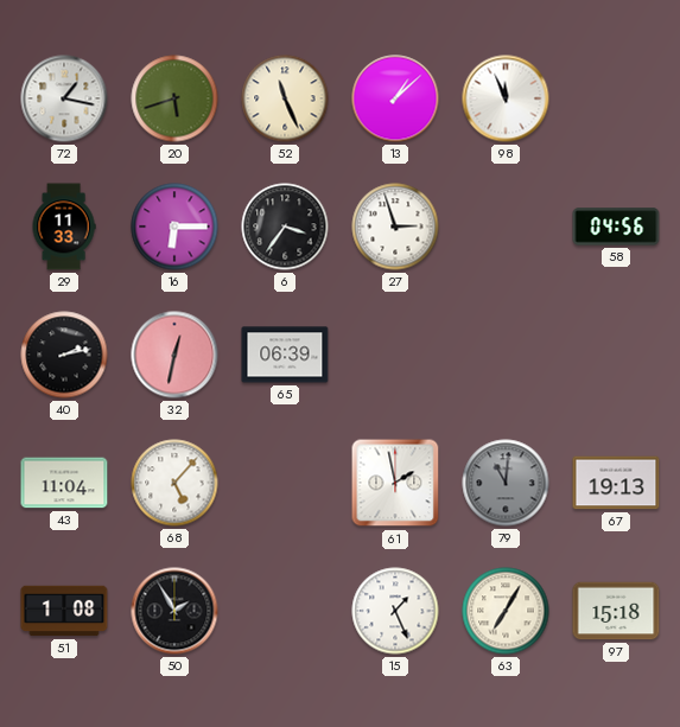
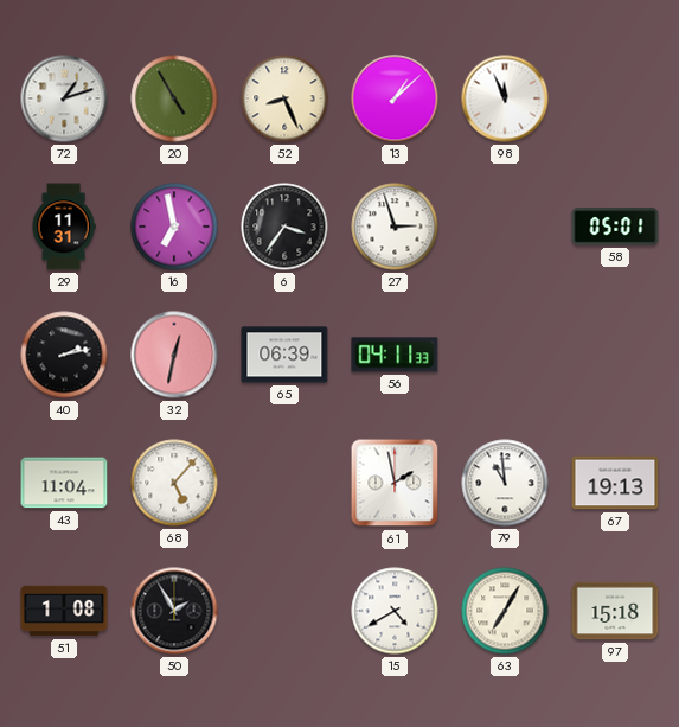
72: 1:17 -> 1:12
20: 5:42 -> 4:55
52: 11:26 -> 8:26
29: 11:33 -> 11:31
16: 6:15 -> 6:58
58: 04:56 -> 05:01
56: none -> 04:11
79: 11:01 -> 10:59
79 dial: grey -> white
15: 1:26 -> 4:40
